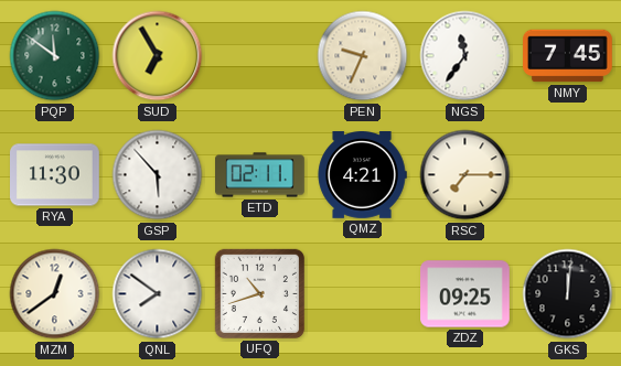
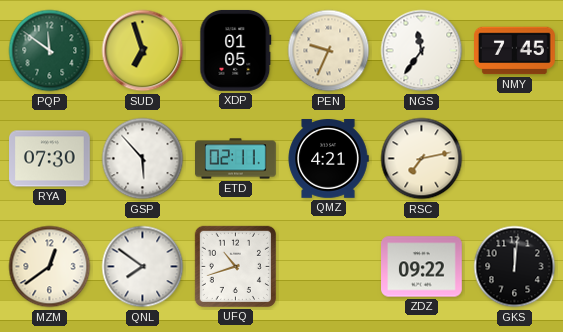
SUD: 6:55 -> 6:57
XDP: none -> 01:05
RYA: 11:30 -> 07:30
RSC: 7:15 -> 7:13
ZDZ: 09:25 -> 09:22
